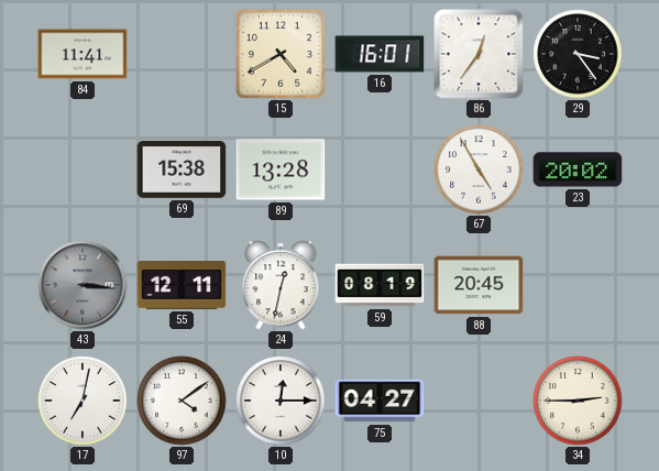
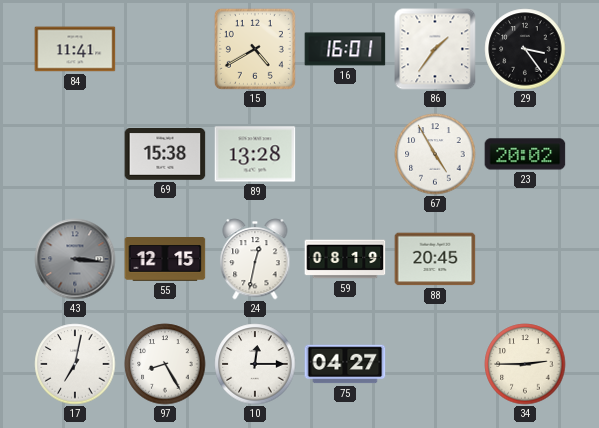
86: 12:36 -> 1:36
55: 12:11 -> 12:15
97: 4:09 -> 8:25
